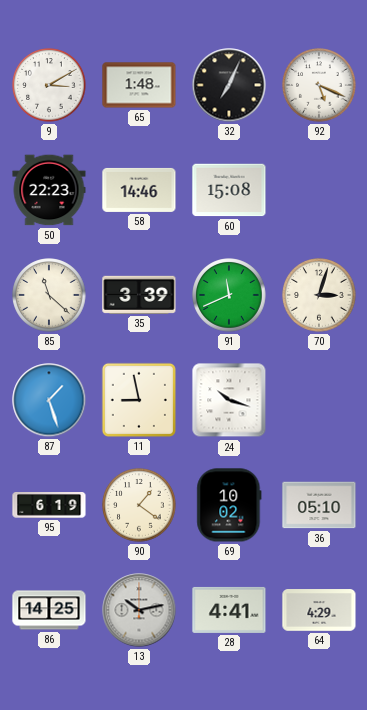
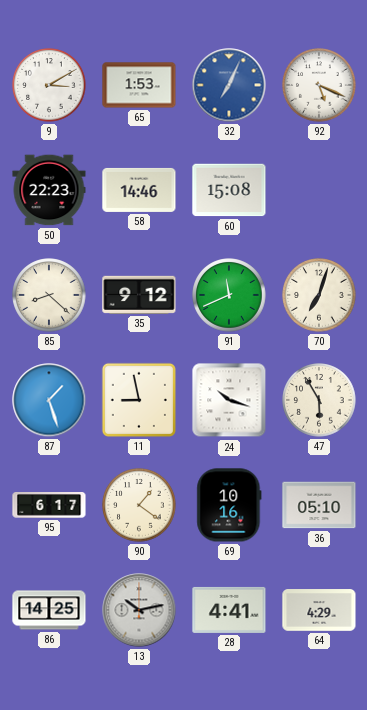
65: 1:48 -> 1:53
32 dial: black -> blue
85: 11:22 -> 8:22
35: 3:39 -> 9:12
70: 3:03 -> 7:03
47: none -> 5:55
95: 6:19 -> 6:17
69: 10:02 -> 10:16
